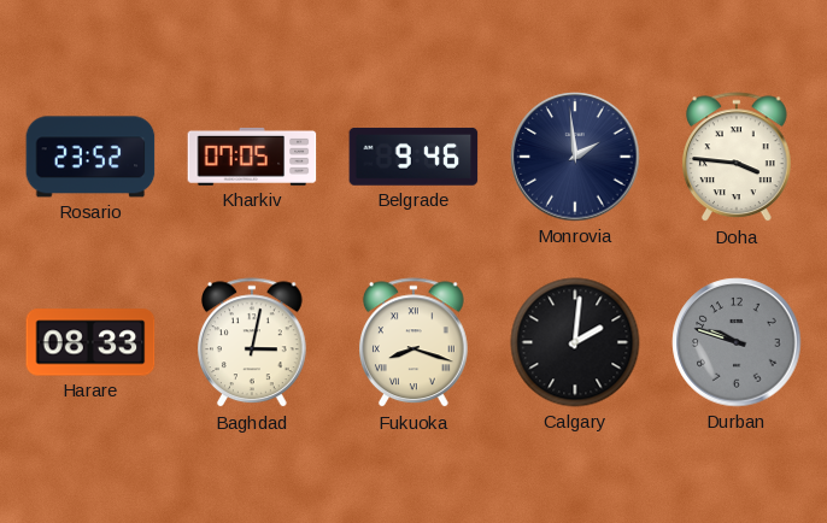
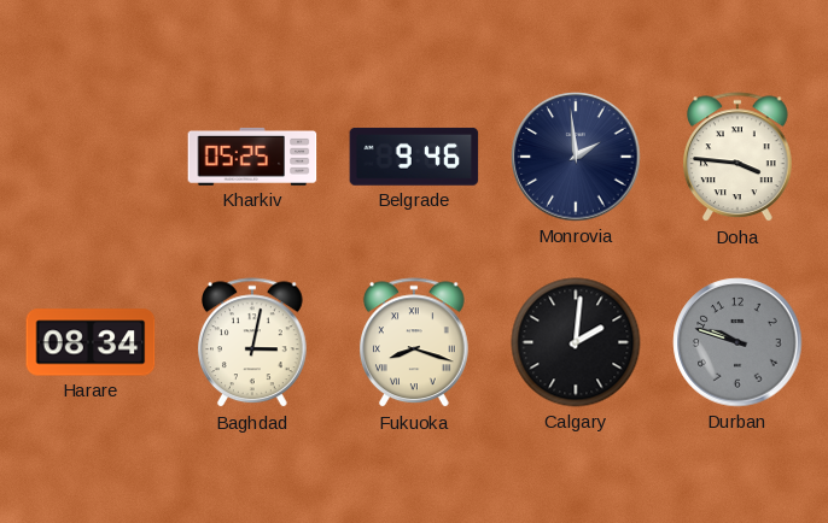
Rosario: 23:52 -> none
Kharkiv: 07:05 -> 05:25
Harare: 08:33 -> 08:34
